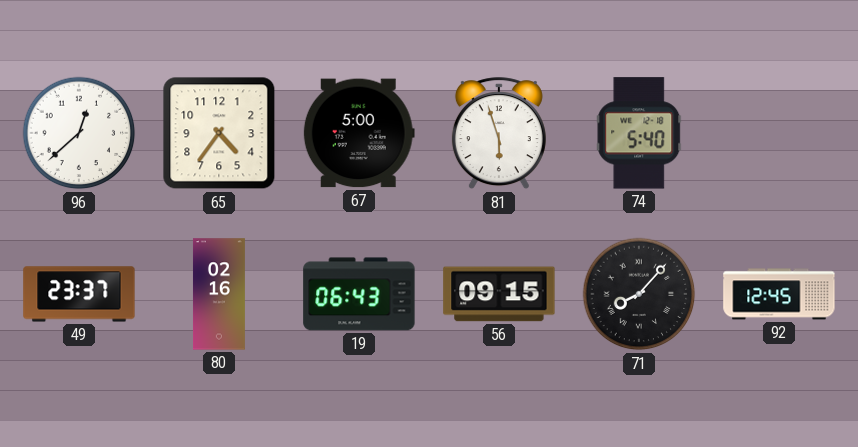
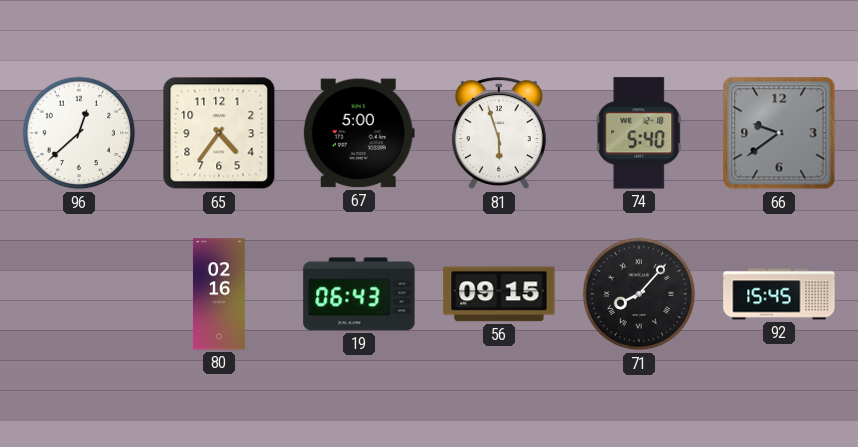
66: none -> 9:39
49: 23:37 -> none
92: 12:45 -> 15:45
